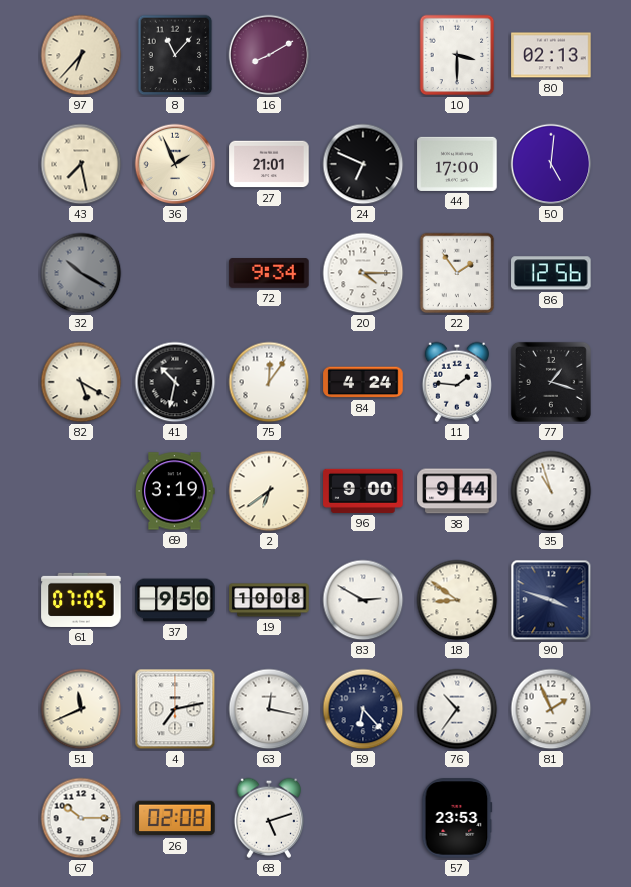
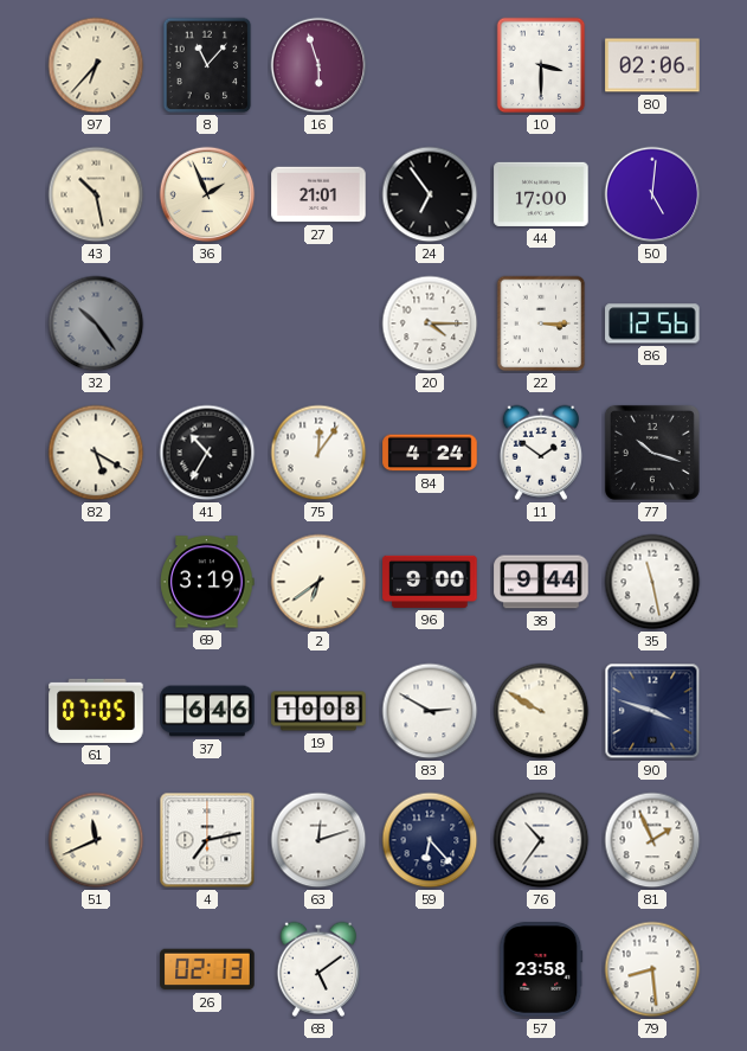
16: 8:10 -> 5:57
80: 02:13 -> 02:06
43: 7:28 -> 10:28
24: 6:49 -> 6:54
32: 10:20 -> 10:24
72: 9:34 -> none
22: 1:54 -> 3:15
41: 10:32 -> 10:35
11: 1:46 -> 1:51
77: 1:18 -> 10:18
35: 10:57 -> 11:28
37: 9:50 -> 6:46
18: 8:51 -> 9:50
63: 12:17 -> 12:12
67: 10:15 -> none
26: 02:08 -> 02:13
68: 5:12 -> 5:09
57: 23:53 -> 23:58
79: none -> 8:29
